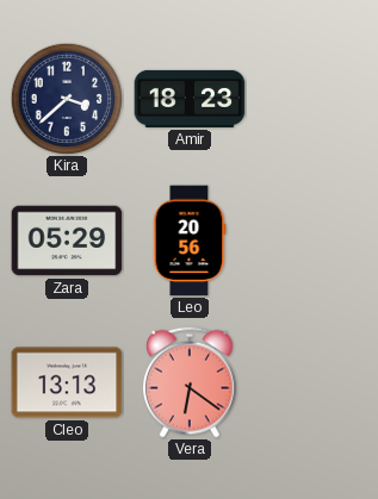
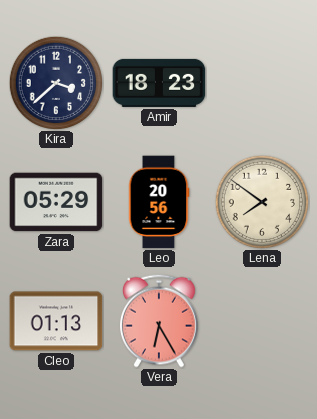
Lena: none -> 7:51
Cleo: 13:13 -> 01:13
Vera: 6:21 -> 6:25
